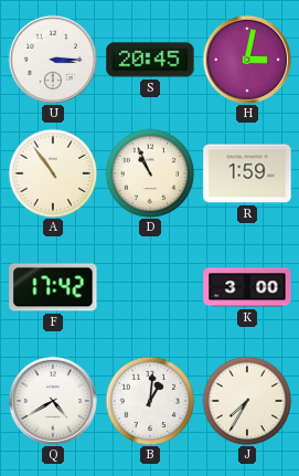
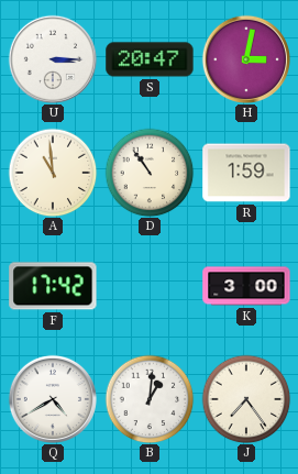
S: 20:45 -> 20:47
A: 10:54 -> 10:59
D: 10:56 -> 10:54
J: 7:35 -> 7:24
